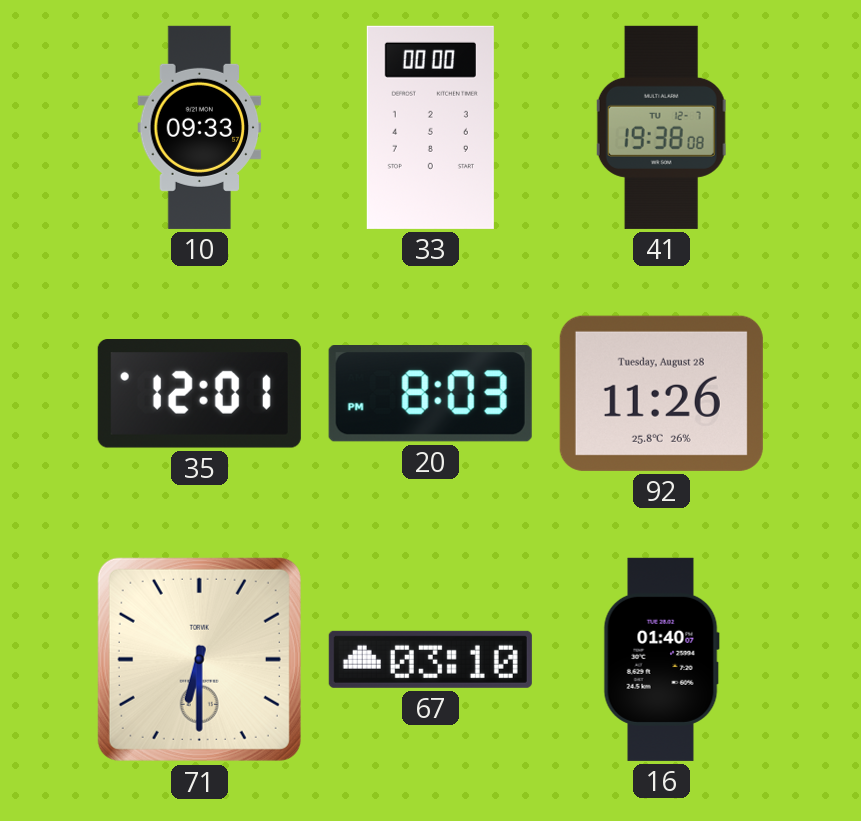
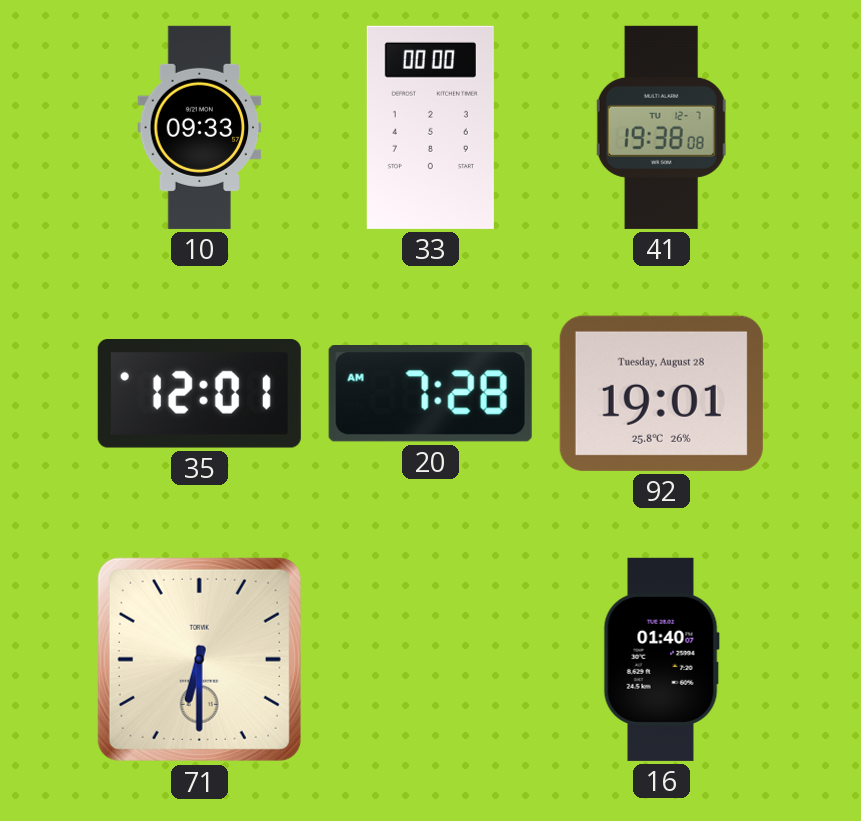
20: 8:03 -> 7:28
92: 11:26 -> 19:01
67: 03:10 -> none
